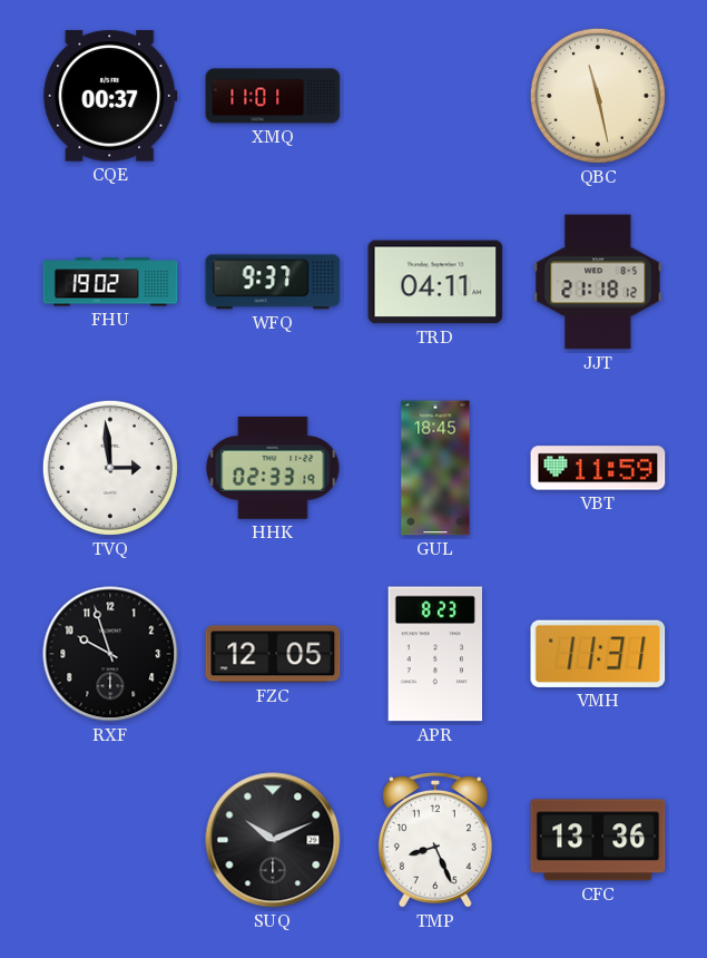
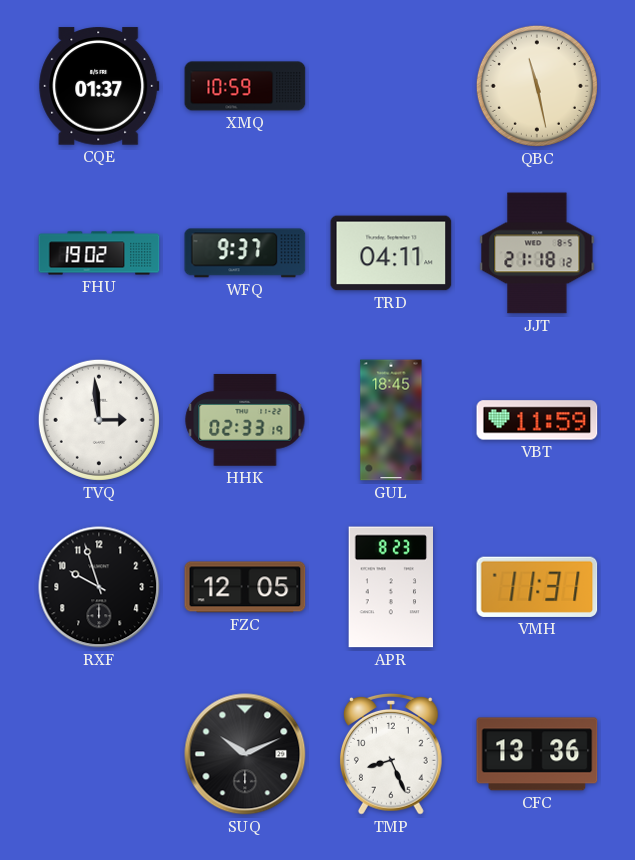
CQE: 00:37 -> 01:37
XMQ: 11:01 -> 10:59
